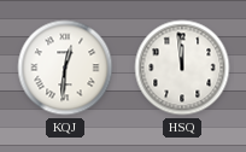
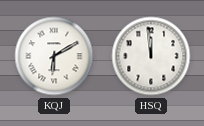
KQJ: 12:31 -> 6:10
